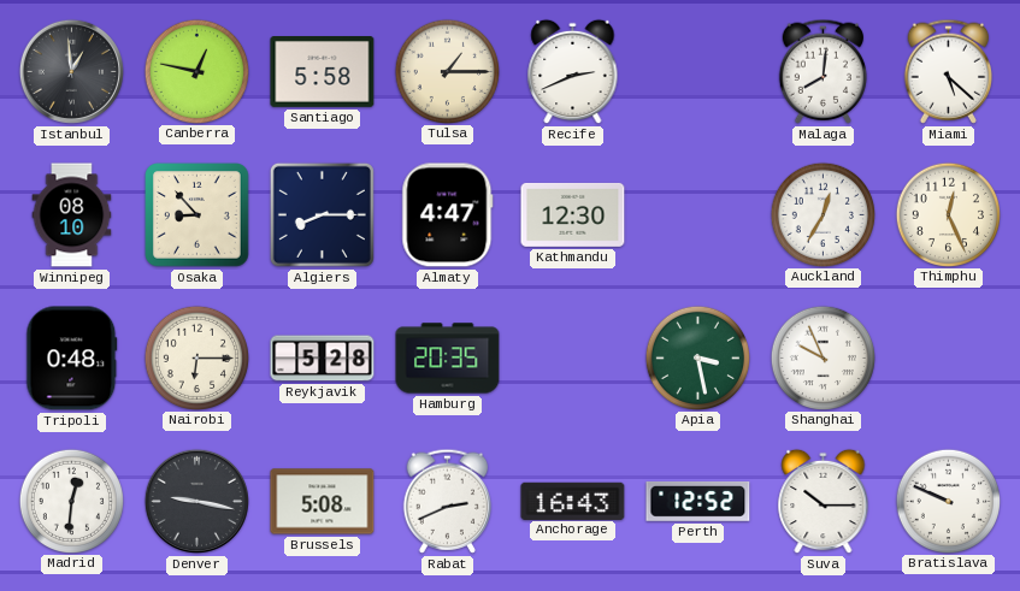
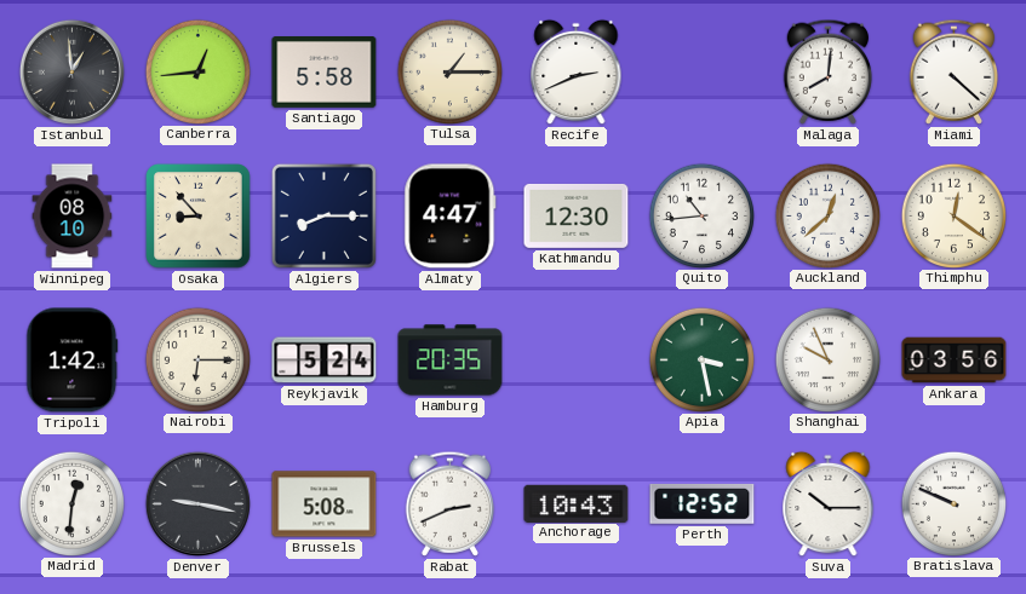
Canberra: 12:47 -> 12:44
Miami: 5:22 -> 4:22
Quito: none -> 10:44
Auckland: 12:35 -> 12:38
Thimphu: 12:26 -> 12:21
Tripoli: 0:48 -> 1:42
Reykjavik: 5:28 -> 5:24
Ankara: none -> 03:56
Anchorage: 16:43 -> 10:43
